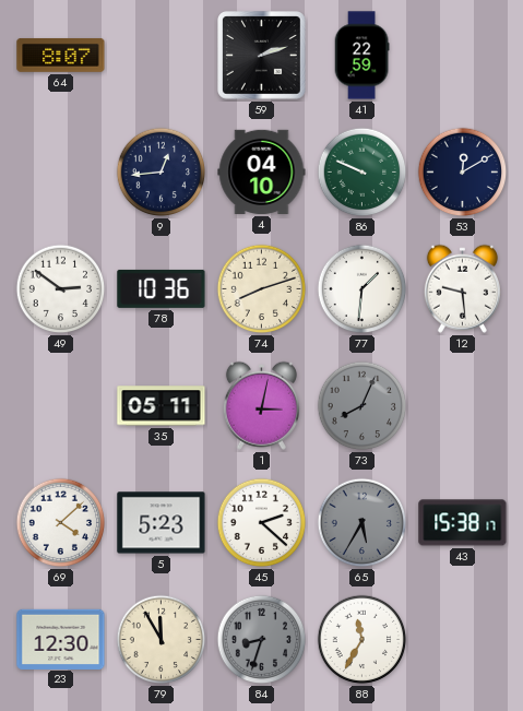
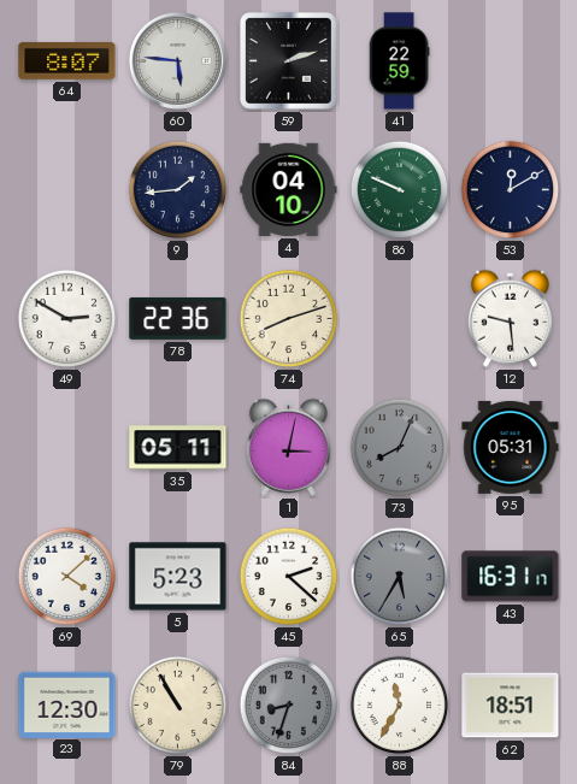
60: none -> 5:46
9: 12:44 -> 1:44
49: 2:51 -> 2:50
78: 10:36 -> 22:36
77: 1:31 -> none
95: none -> 05:31
43: 15:38 -> 16:31
79: 11:55 -> 10:55
62: none -> 18:51
